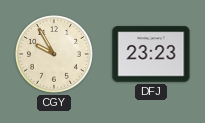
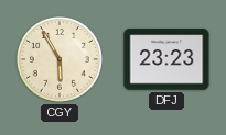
CGY: 9:55 -> 5:55
